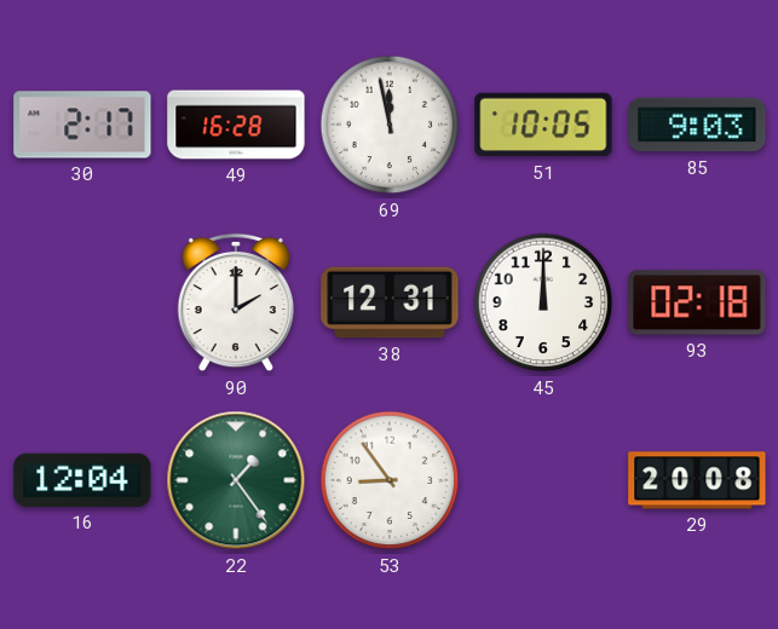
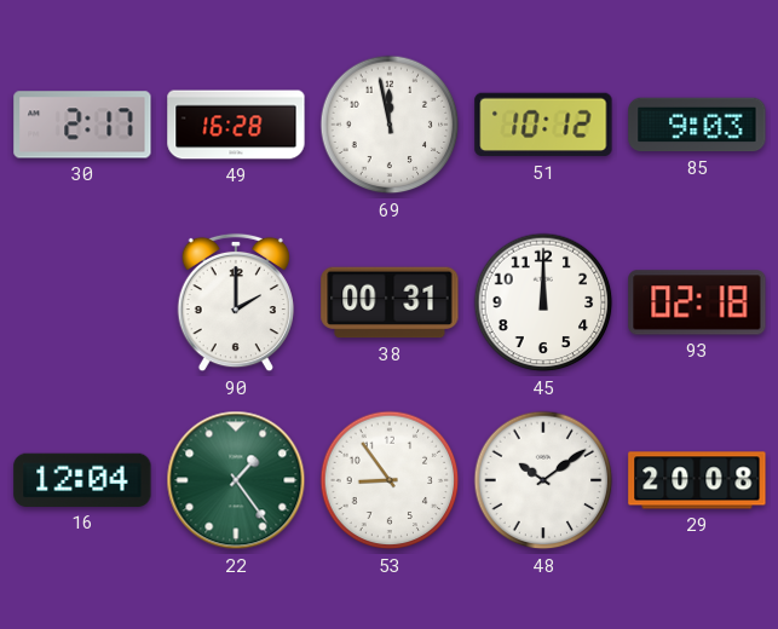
51: 10:05 -> 10:12
38: 12:31 -> 00:31
48: none -> 10:09
